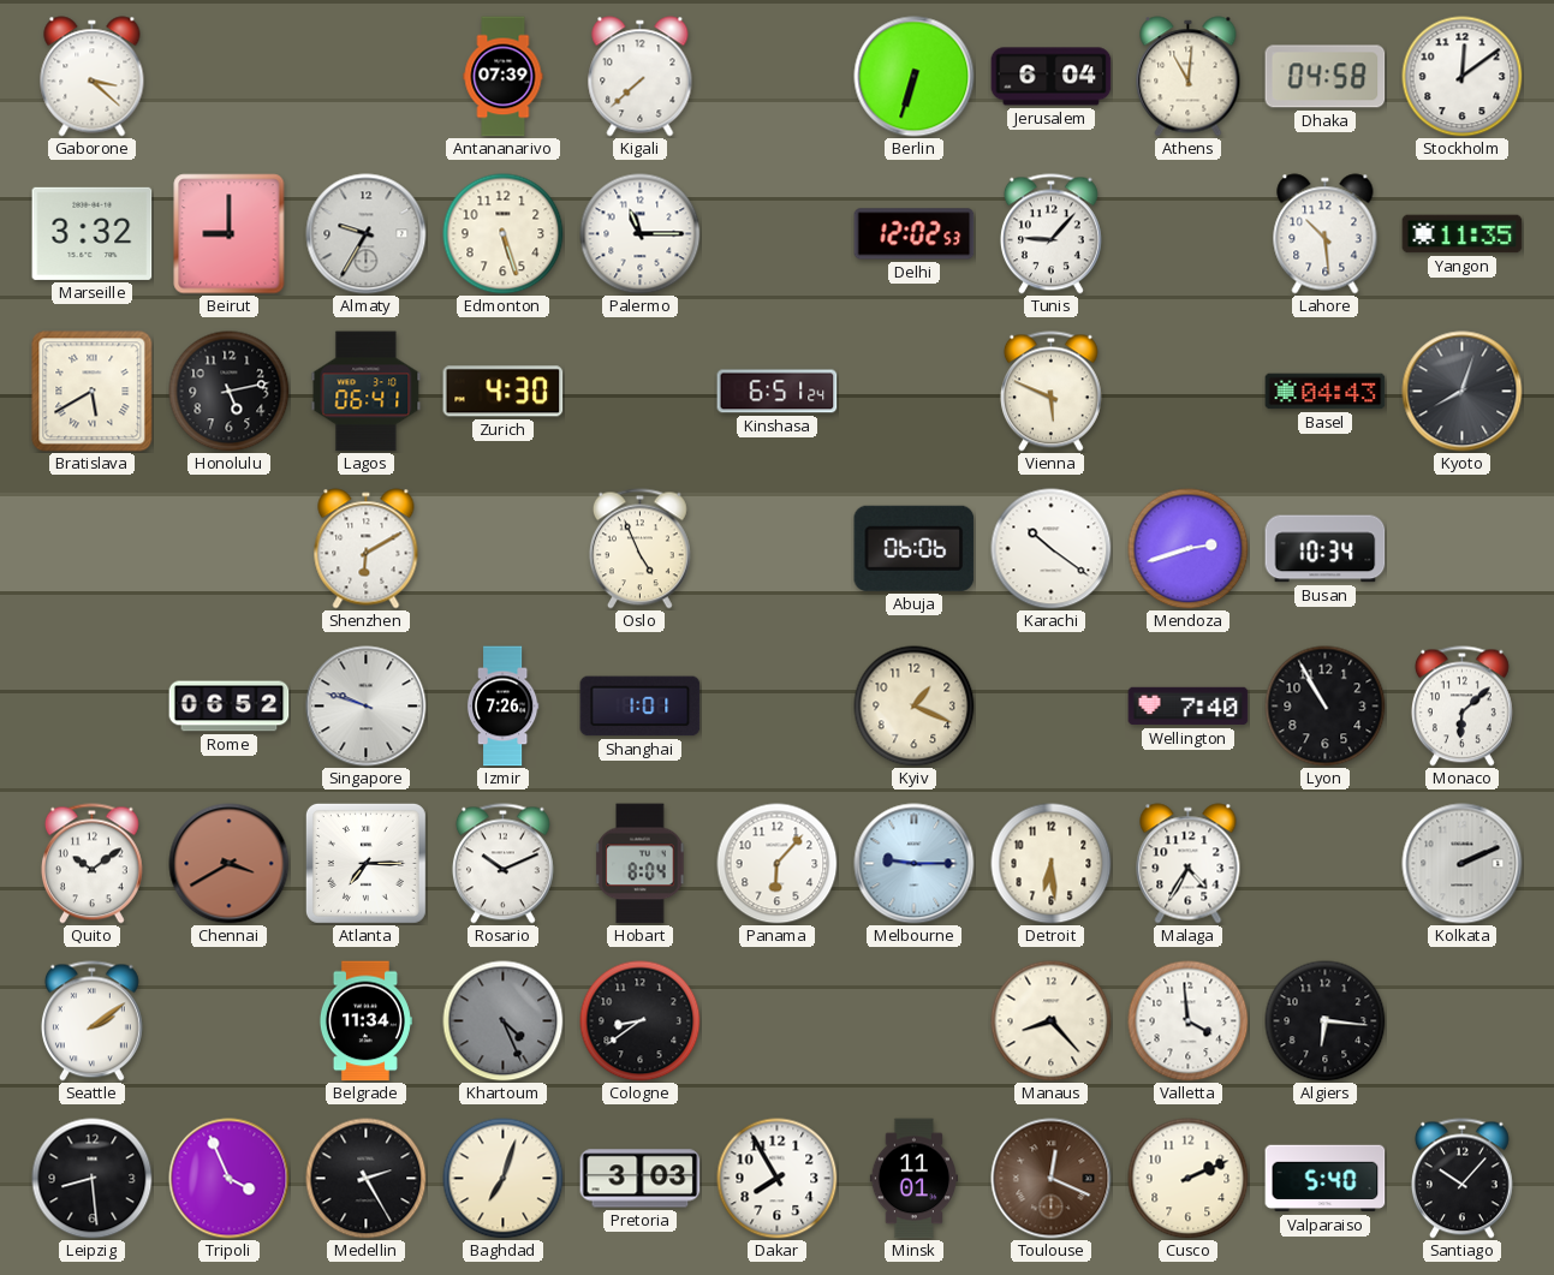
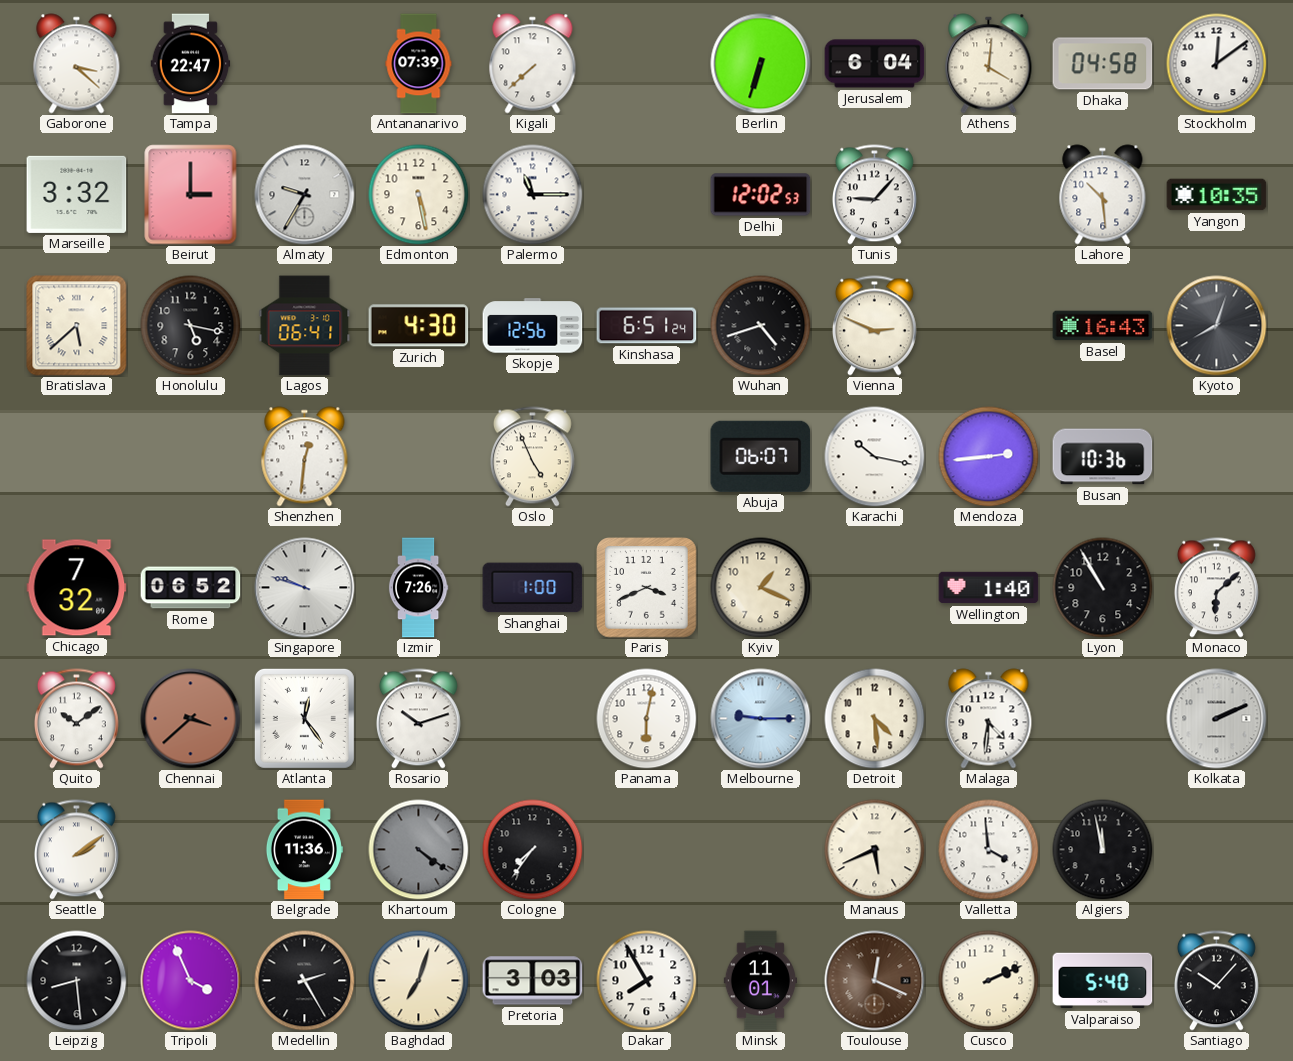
Tampa: none -> 22:47
Athens: 11:01 -> 4:01
Beirut: 9:00 -> 3:00
Edmonton: 5:27 -> 5:28
Yangon: 11:35 -> 10:35
Bratislava: 5:40 -> 5:38
Honolulu: 5:13 -> 5:17
Skopje: none -> 12:56
Wuhan: none -> 4:42
Vienna: 5:49 -> 2:49
Basel: 04:43 -> 16:43
Shenzhen: 6:10 -> 12:31
Abuja: 06:06 -> 06:07
Karachi: 10:21 -> 10:17
Mendoza: 2:42 -> 2:44
Busan: 10:34 -> 10:36
Chicago: none -> 7:32
Shanghai: 1:01 -> 1:00
Paris: none -> 3:41
Wellington: 7:40 -> 1:40
Chennai: 3:40 -> 3:38
Atlanta: 7:15 -> 12:24
Rosario: 10:11 -> 10:12
Hobart: 8:04 -> none
Panama: 6:07 -> 6:02
Detroit: 6:29 -> 4:29
Malaga: 4:35 -> 4:31
Belgrade: 11:34 -> 11:36
Khartoum: 4:26 -> 4:21
Cologne: 8:39 -> 7:36
Manaus: 8:23 -> 5:41
Algiers: 6:16 -> 11:58
